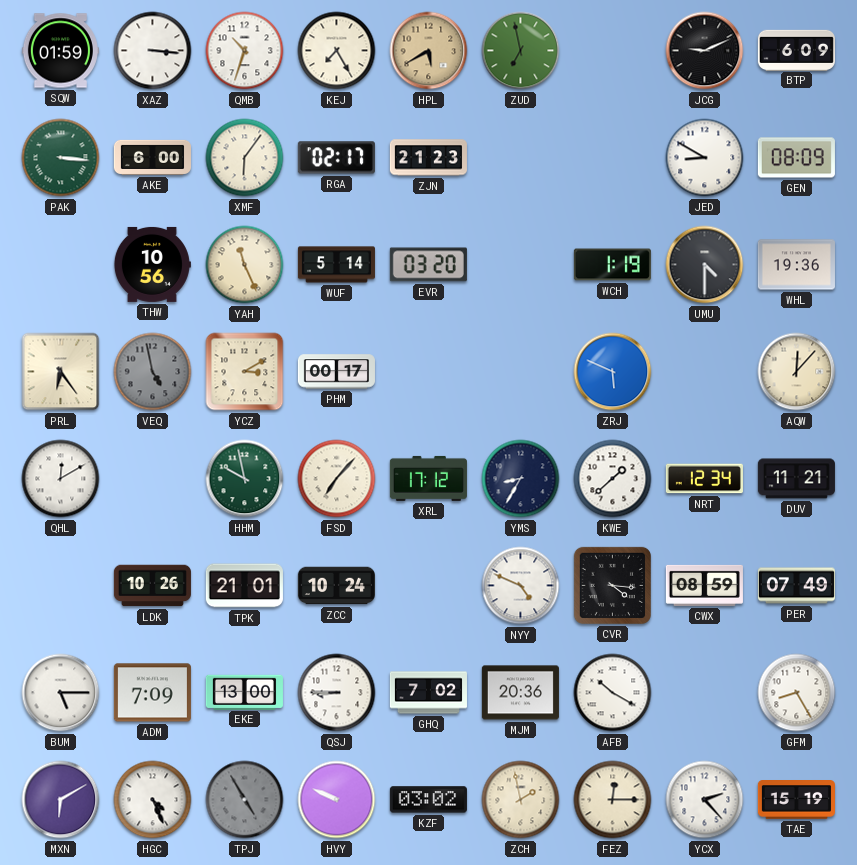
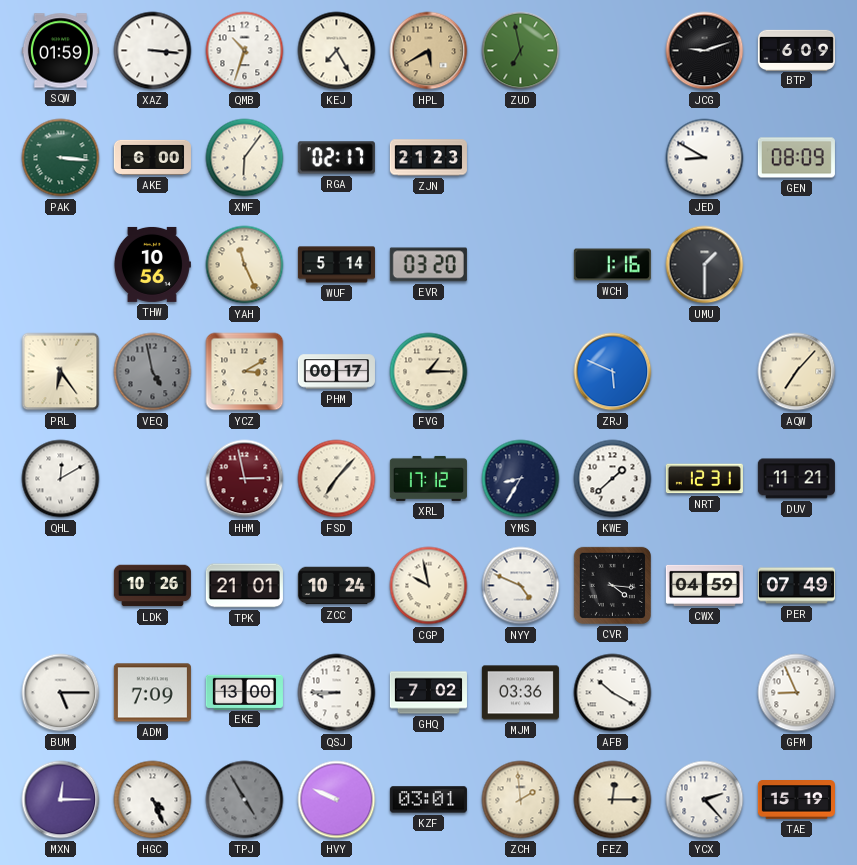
JCG: 9:11 -> 9:12
WCH: 1:19 -> 1:16
UMU: 4:30 -> 1:30
WHL: 19:36 -> none
FVG: none -> 1:15
AQW: 12:07 -> 7:07
HHM: 9:58 -> 2:58
HHM dial: green -> burgundy
NRT: 12:34 -> 12:31
CGP: none -> 9:58
CWX: 08:59 -> 04:59
MJM: 20:36 -> 03:36
GFM: 8:25 -> 8:56
MXN: 6:10 -> 12:15
KZF: 03:02 -> 03:01
ZCH: 1:58 -> 1:59
